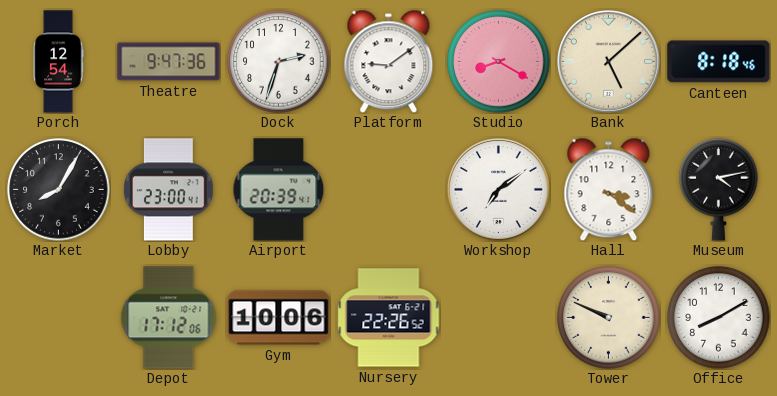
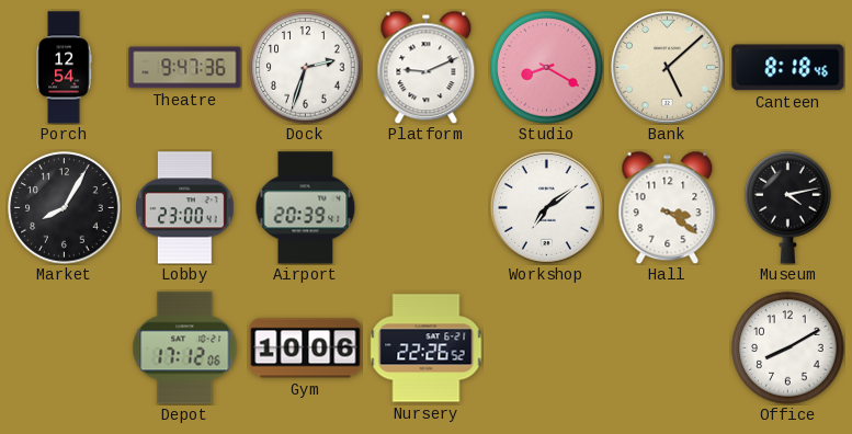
Platform: 9:09 -> 9:11
Tower: 9:49 -> none
